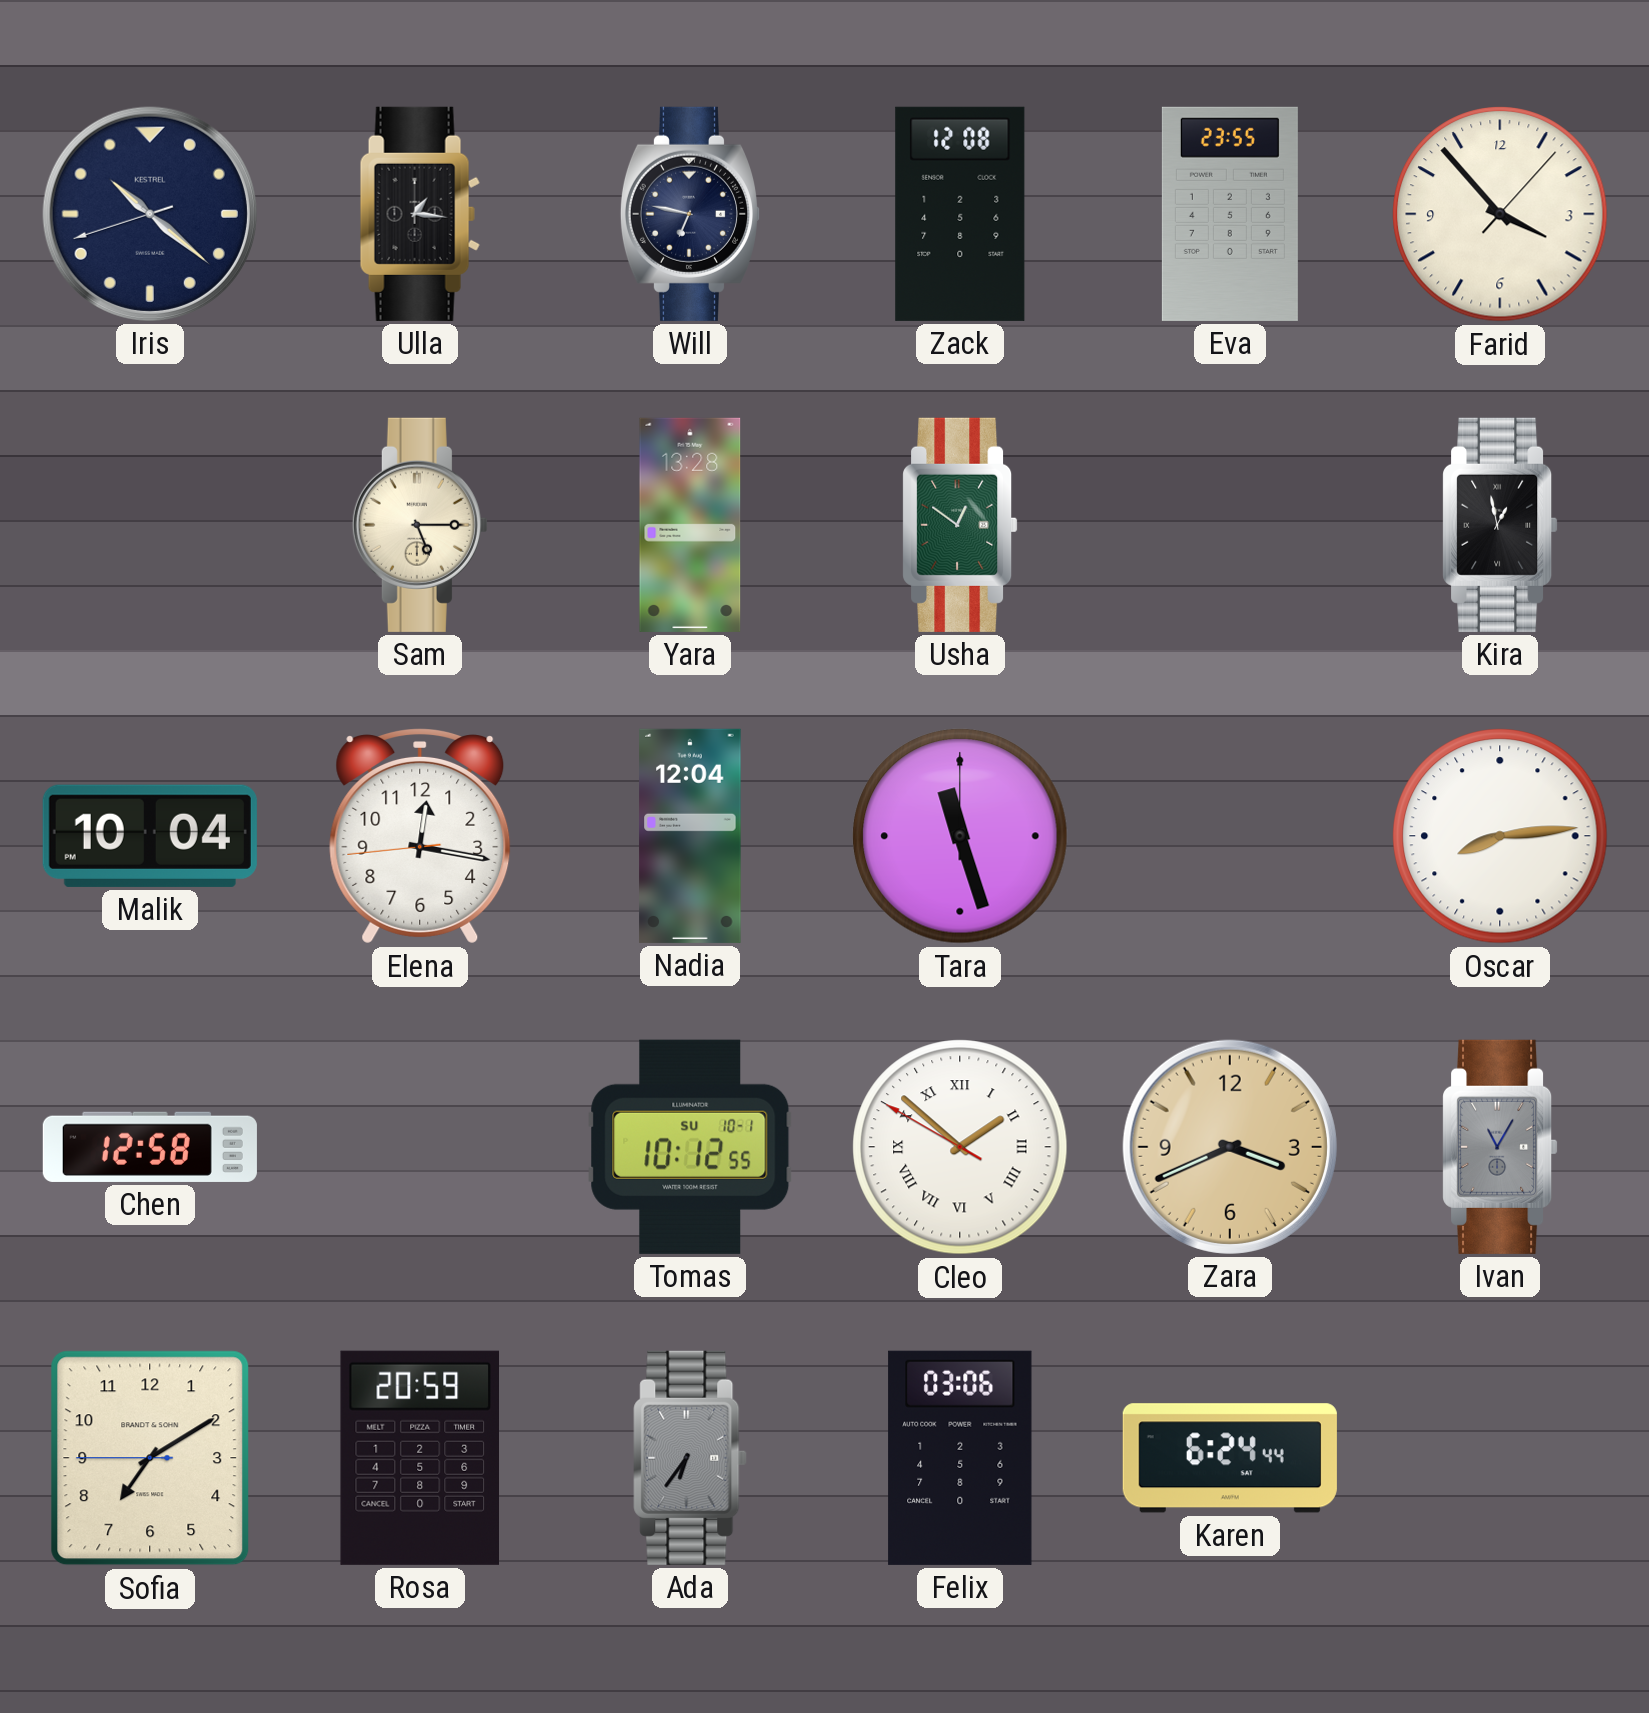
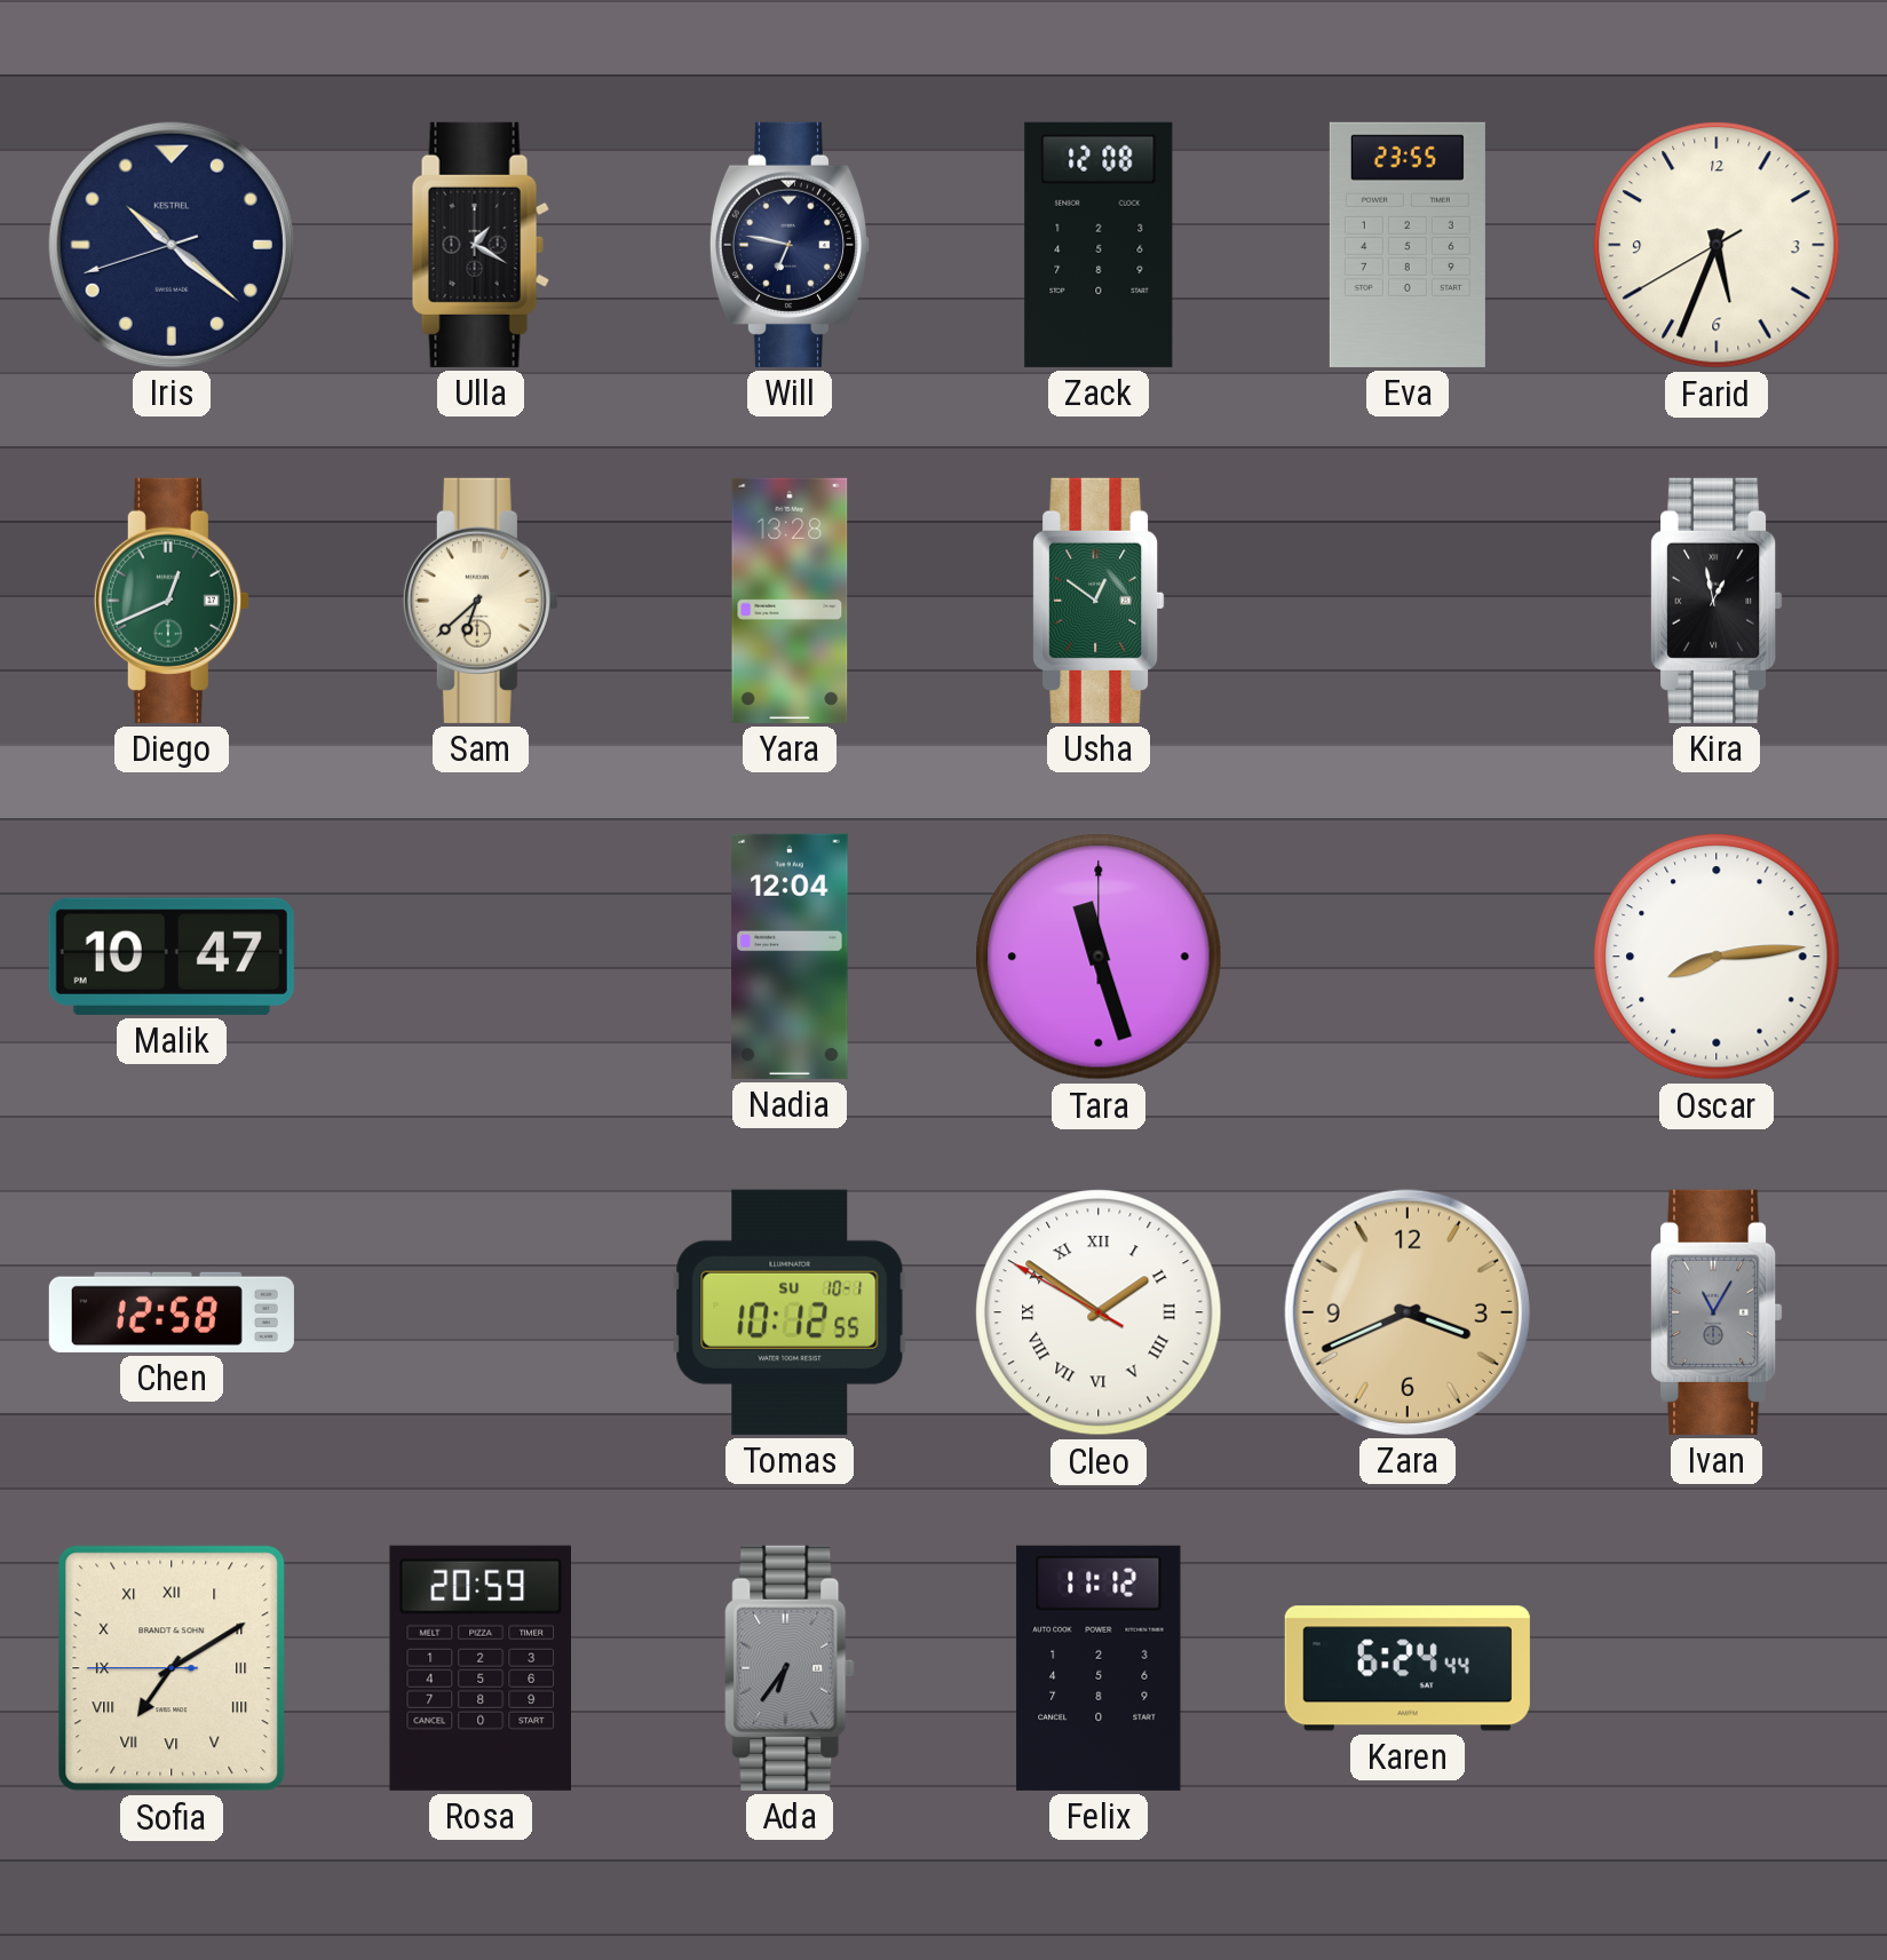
Ulla: 1:16 -> 1:20
Farid: 3:53 -> 5:33
Diego: none -> 12:41
Sam: 5:15 -> 6:38
Malik: 10:04 -> 10:47
Elena: 12:16 -> none
Cleo: 1:51 -> 1:50
Sofia numerals: Arabic -> Roman
Felix: 03:06 -> 11:12
